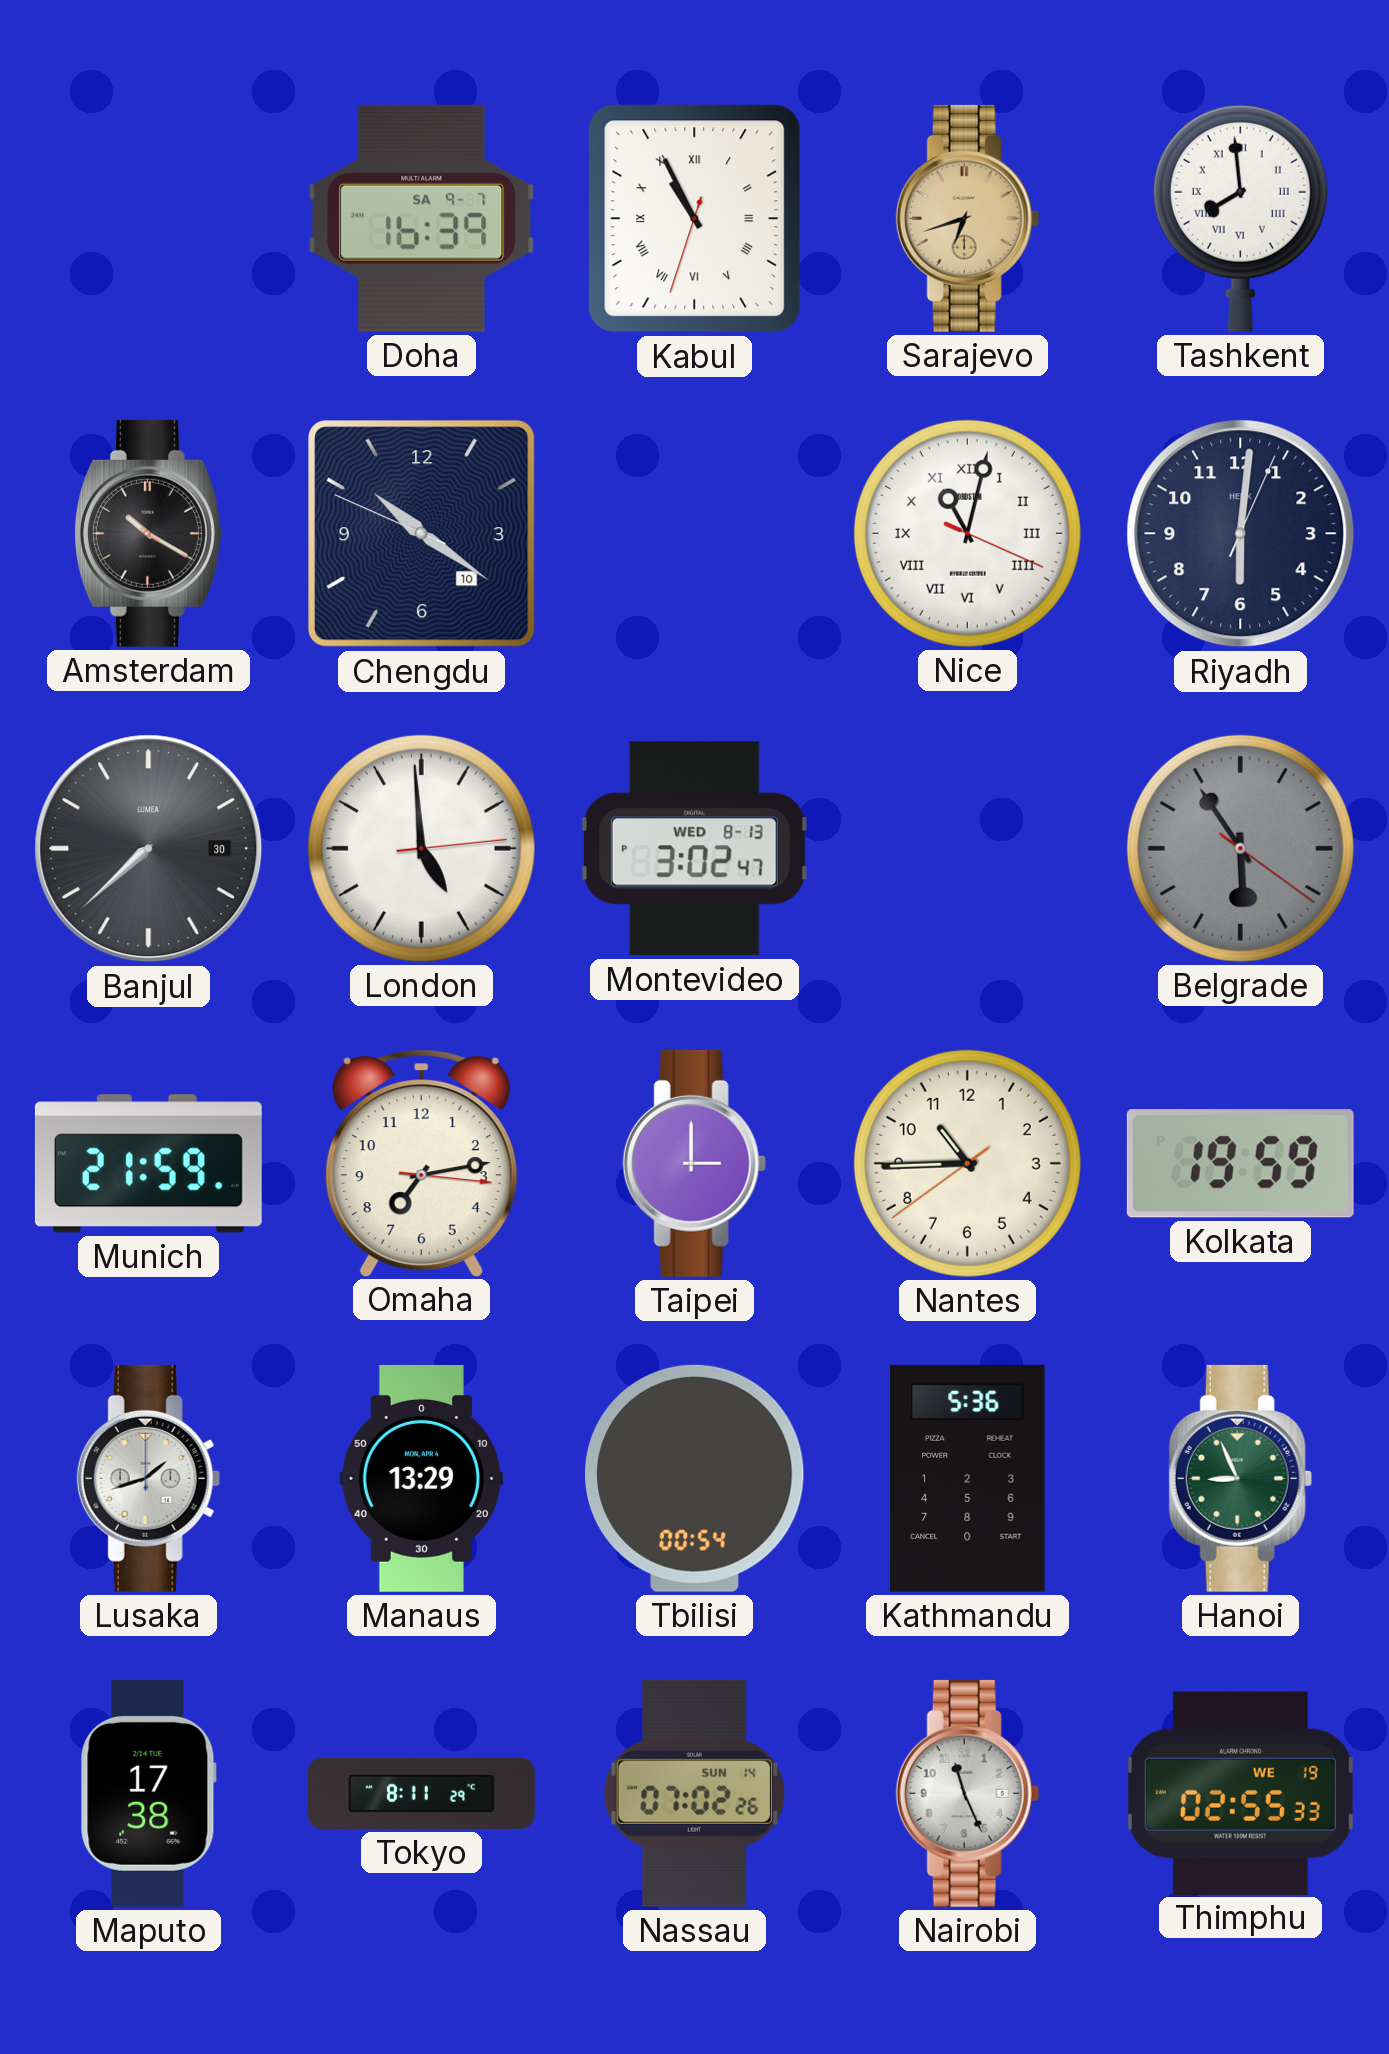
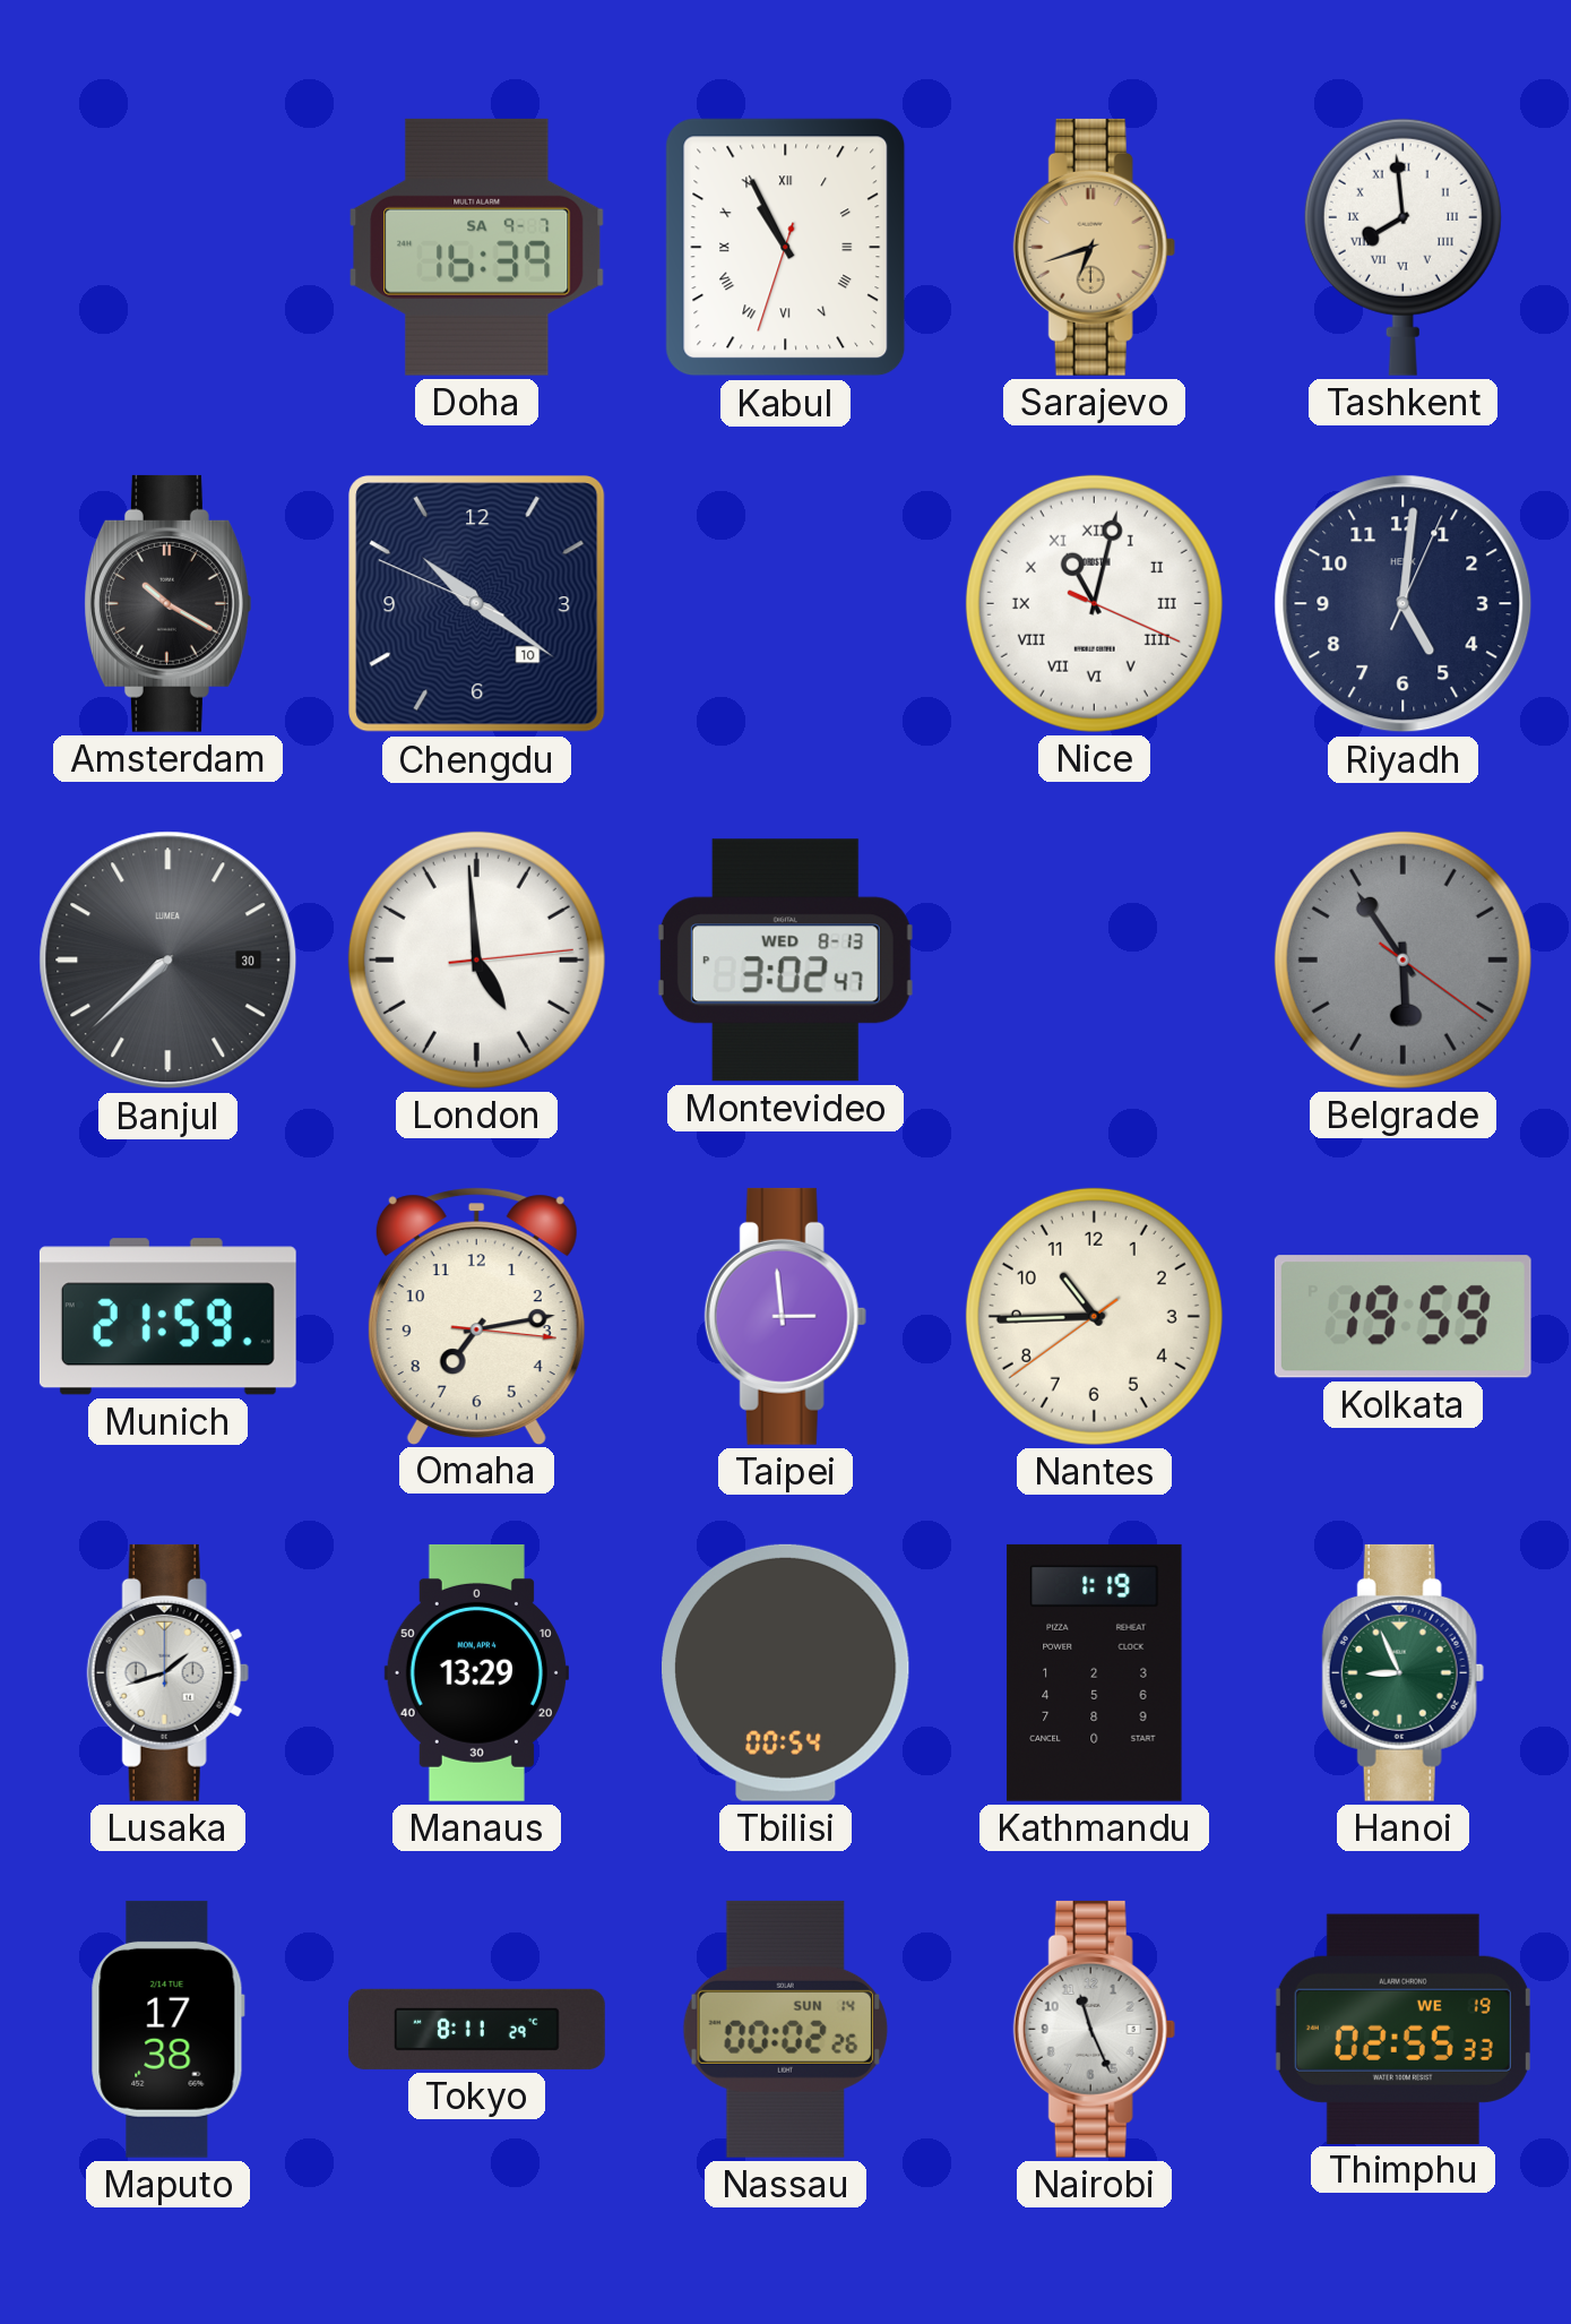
Riyadh: 6:01 -> 5:01
Taipei: 3:00 -> 2:59
Kathmandu: 5:36 -> 1:19
Nassau: 07:02 -> 00:02
